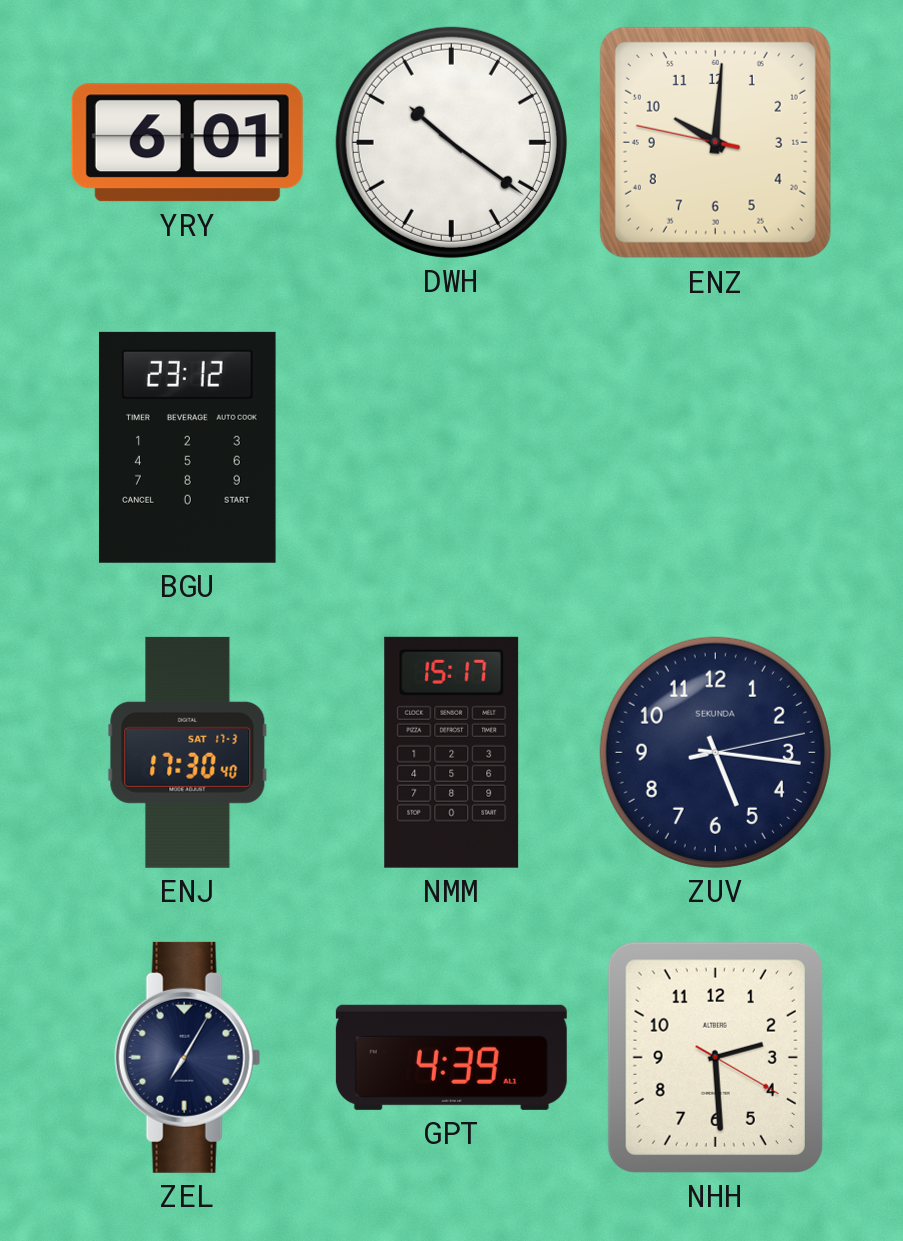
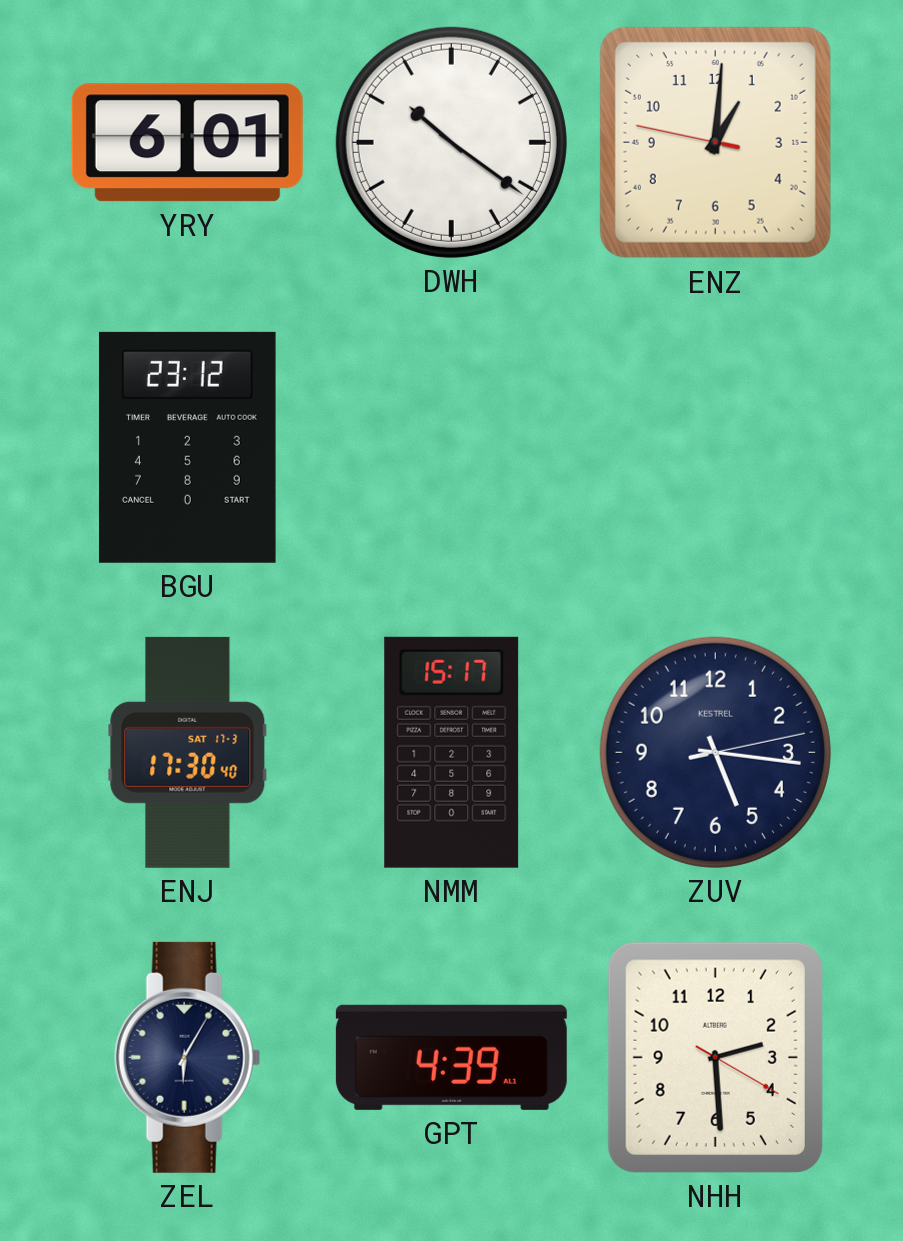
ENZ: 10:00 -> 1:00
ZUV brand: SEKUNDA -> KESTREL
ZEL: 7:05 -> 6:05
